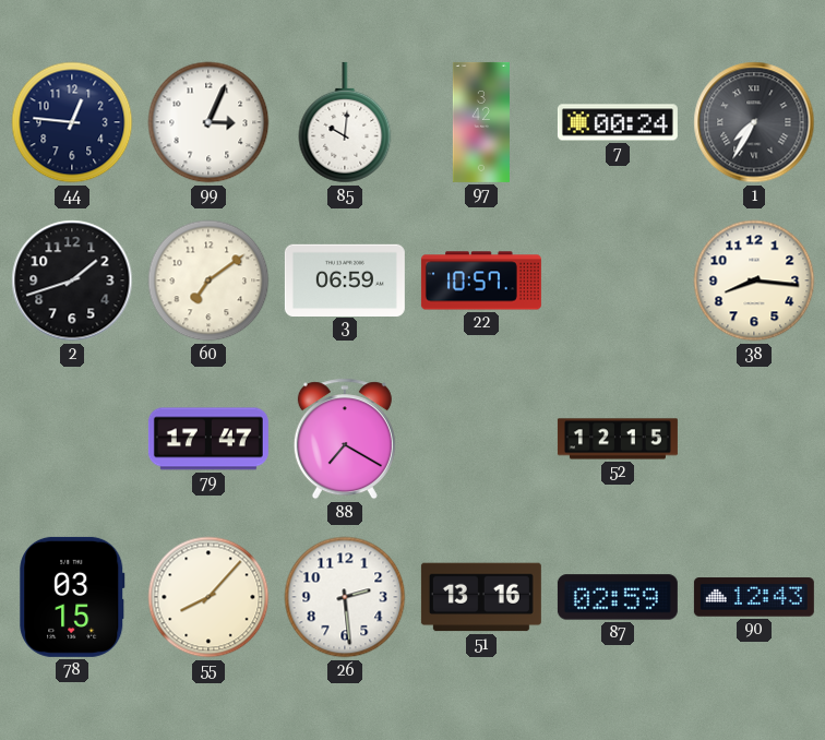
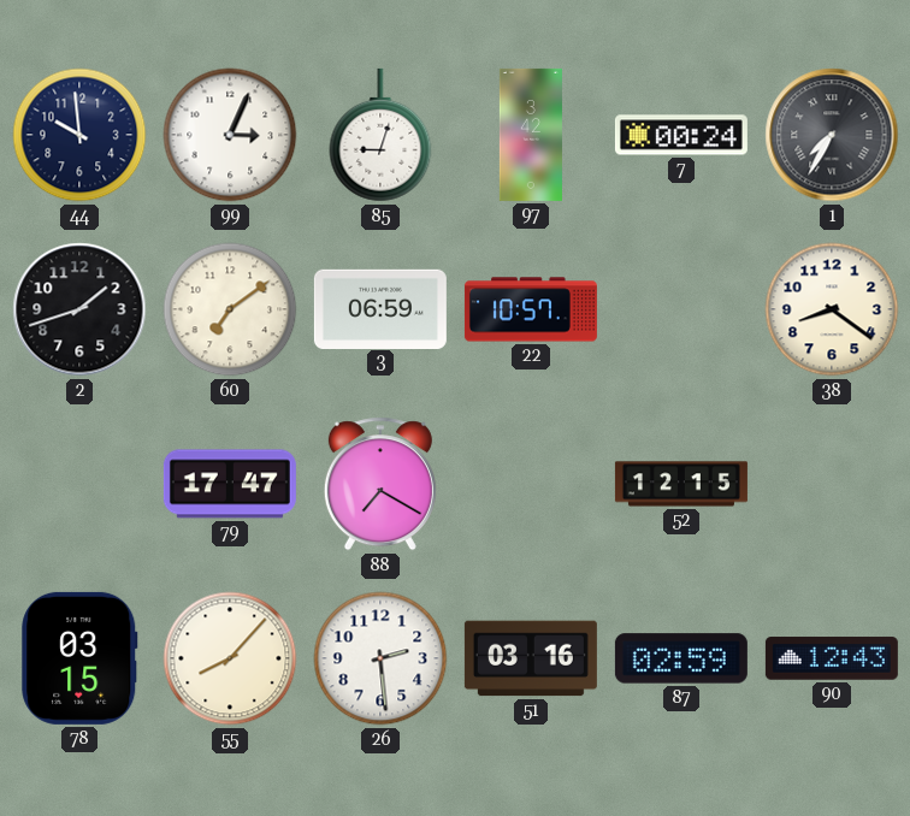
44: 12:46 -> 9:59
85: 10:01 -> 9:03
38: 8:16 -> 8:21
51: 13:16 -> 03:16
